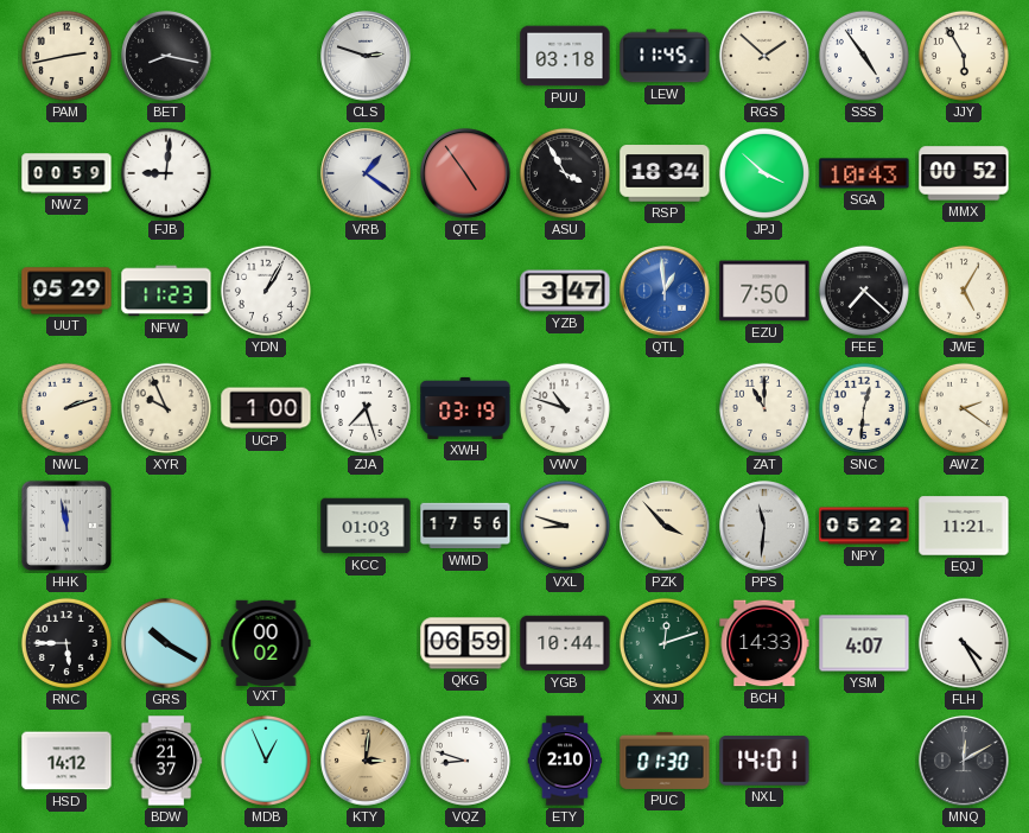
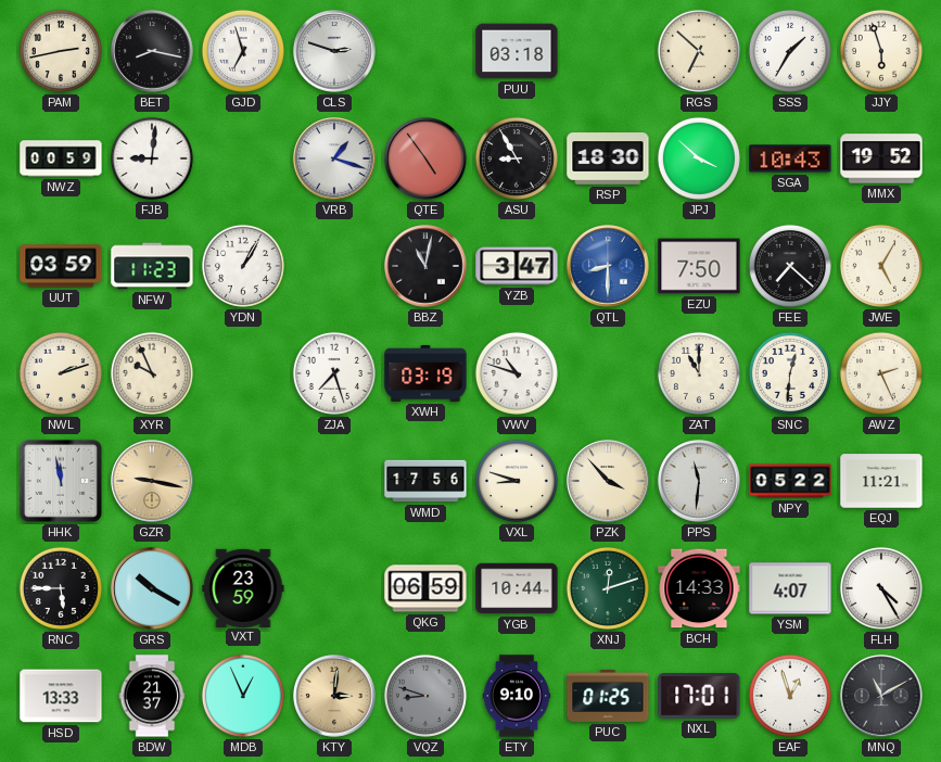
GJD: none -> 6:57
LEW: 11:45 -> none
RGS: 1:52 -> 6:52
SSS: 4:54 -> 1:35
JJY: 5:55 -> 5:57
VRB: 1:21 -> 1:18
ASU: 3:55 -> 8:55
RSP: 18:34 -> 18:30
MMX: 00:52 -> 19:52
UUT: 05:29 -> 03:59
BBZ: none -> 11:02
QTL: 12:59 -> 8:30
UCP: 1:00 -> none
AWZ: 2:21 -> 2:26
GZR: none -> 9:17
KCC: 01:03 -> none
VXT: 00:02 -> 23:59
HSD: 14:12 -> 13:33
VQZ dial: white -> grey
ETY: 2:10 -> 9:10
PUC: 01:30 -> 01:25
NXL: 14:01 -> 17:01
EAF: none -> 12:57
MNQ: 12:10 -> 11:10
